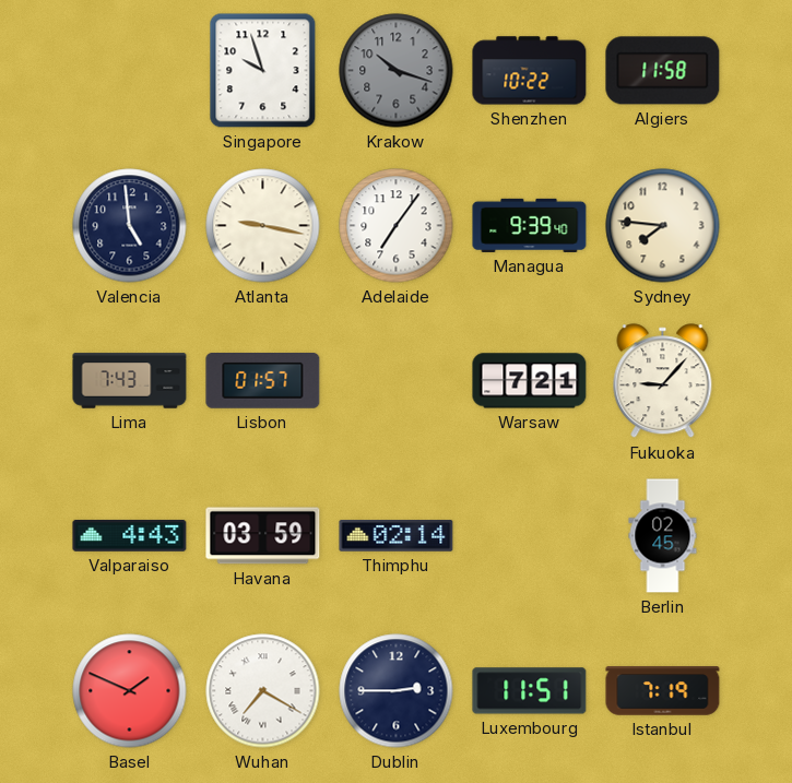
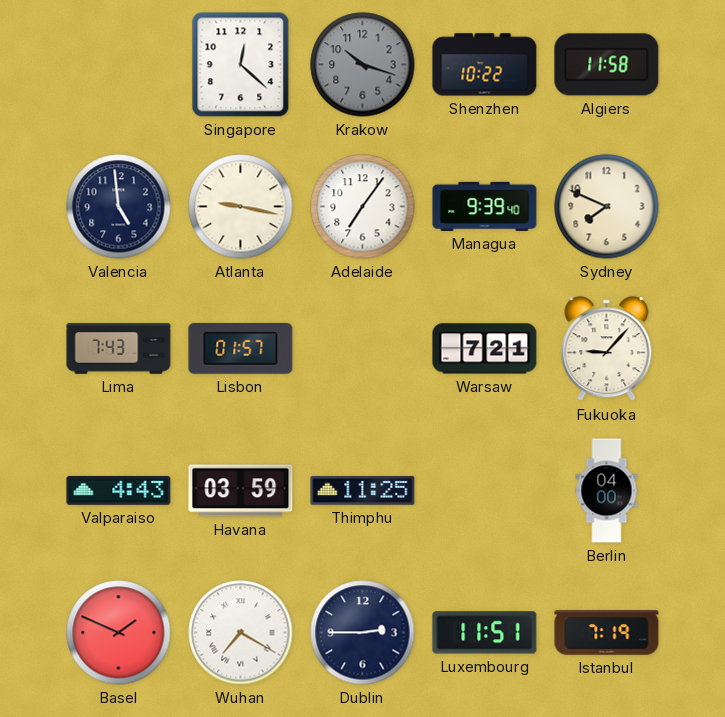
Singapore: 9:57 -> 12:22
Sydney: 7:46 -> 7:49
Thimphu: 02:14 -> 11:25
Berlin: 02:45 -> 04:00
